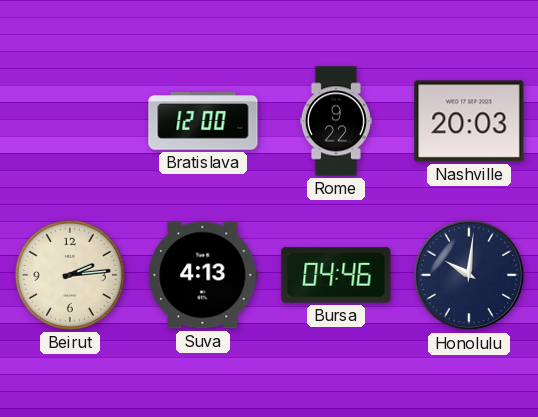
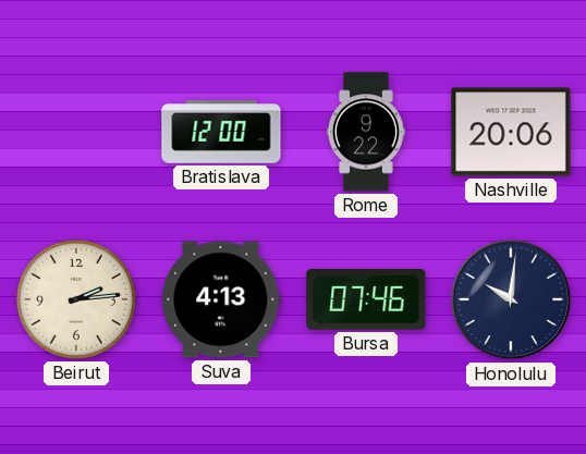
Nashville: 20:03 -> 20:06
Bursa: 04:46 -> 07:46
